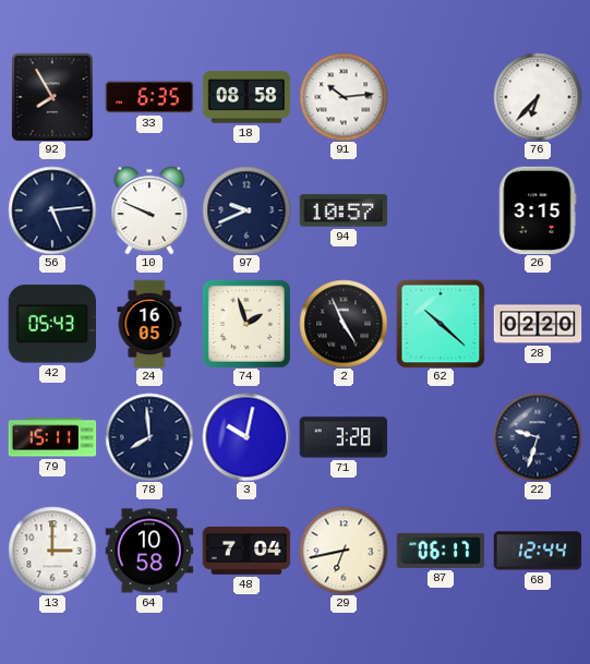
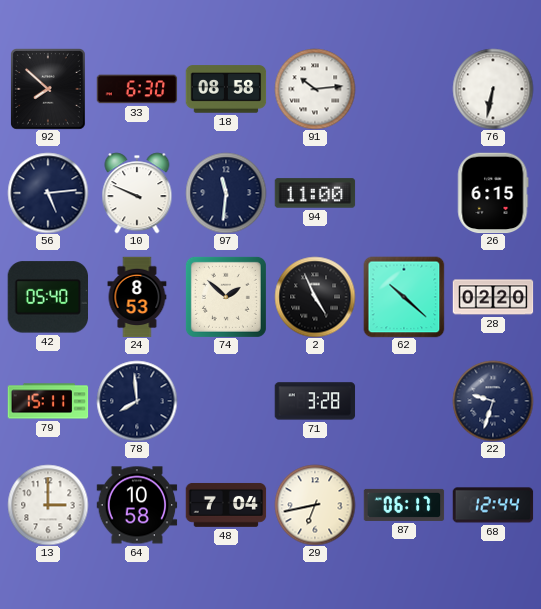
92: 7:55 -> 7:52
33: 6:35 -> 6:30
76: 6:37 -> 6:32
97: 9:41 -> 11:31
94: 10:57 -> 11:00
26: 3:15 -> 6:15
42: 05:43 -> 05:40
24: 16:05 -> 8:53
74: 1:57 -> 1:52
3: 10:02 -> none
